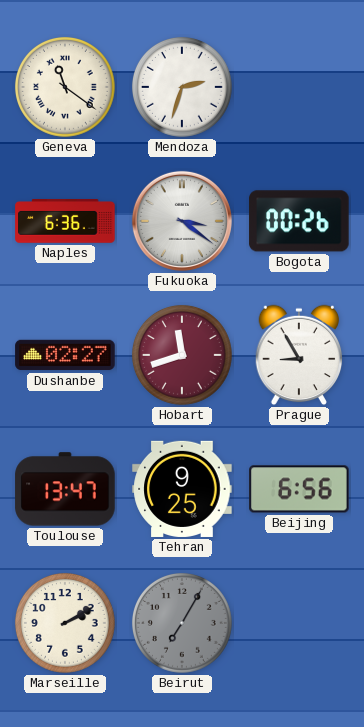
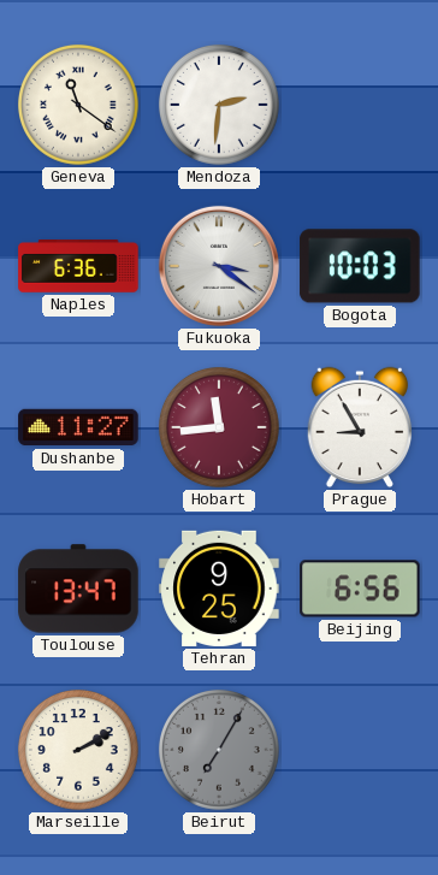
Mendoza: 2:33 -> 2:31
Bogota: 00:26 -> 10:03
Dushanbe: 02:27 -> 11:27
Hobart: 11:42 -> 11:44
